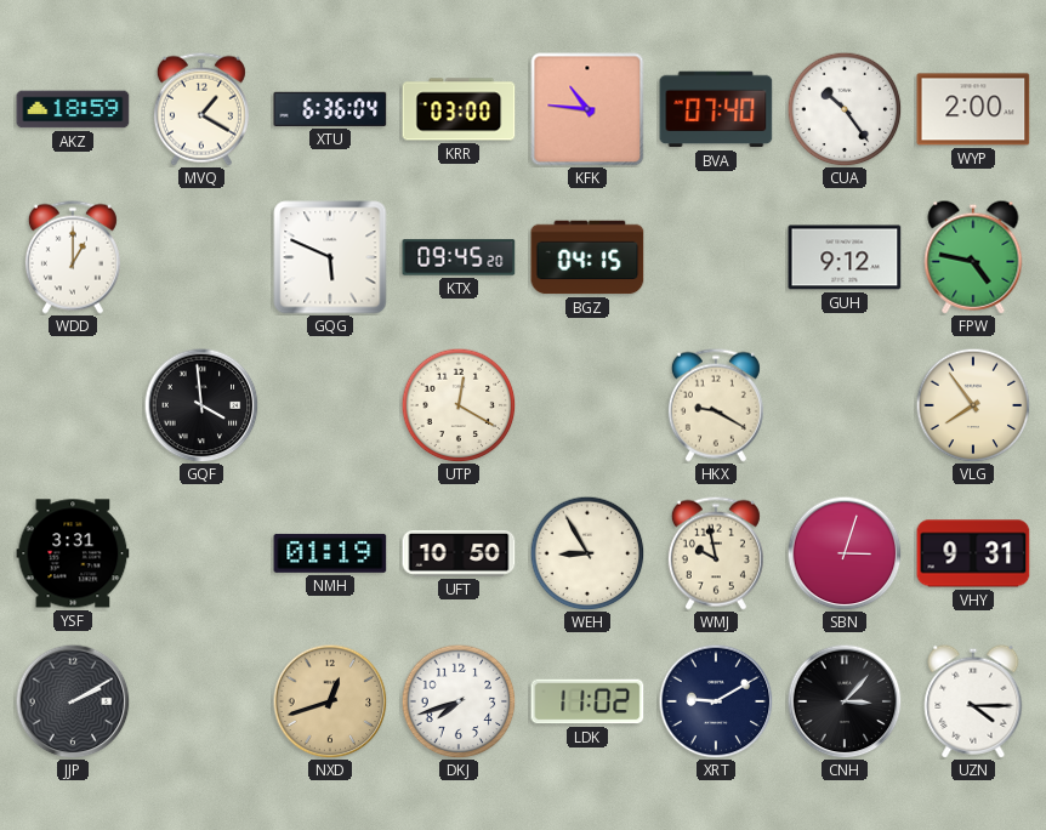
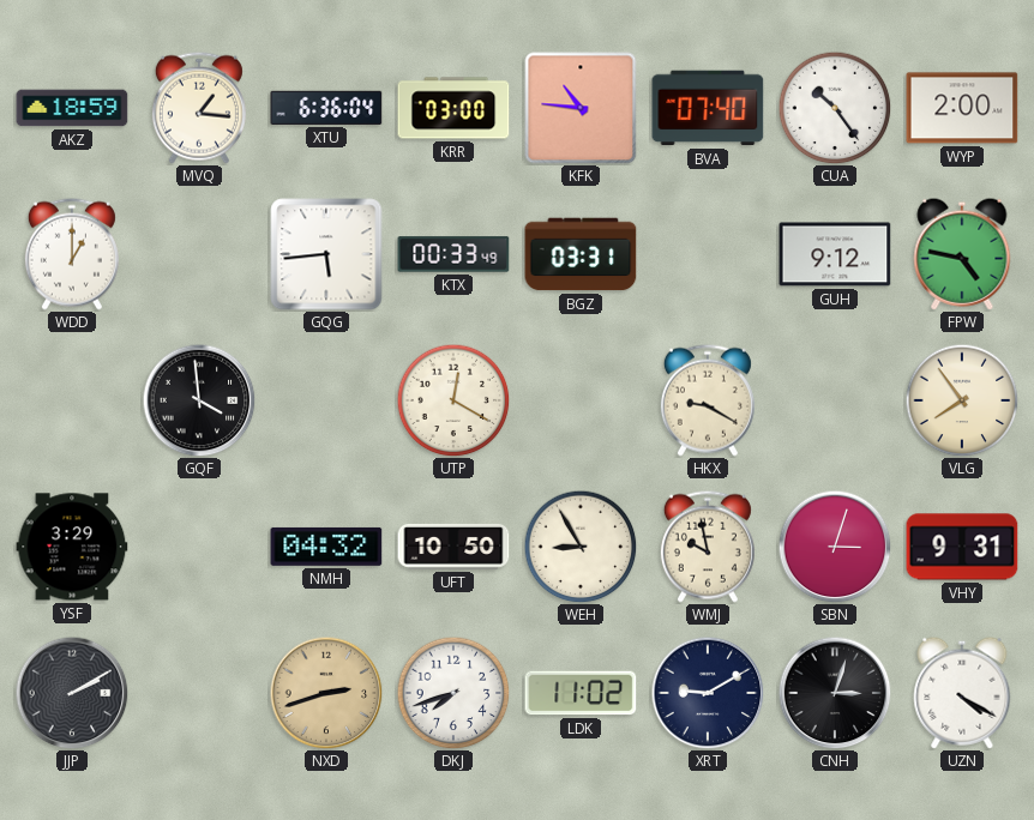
MVQ: 1:20 -> 1:16
GQG: 5:49 -> 5:44
KTX: 09:45 -> 00:33
BGZ: 04:15 -> 03:31
YSF: 3:31 -> 3:29
NMH: 01:19 -> 04:32
NXD: 12:42 -> 2:42
CNH: 3:07 -> 3:03
UZN: 4:15 -> 4:20
